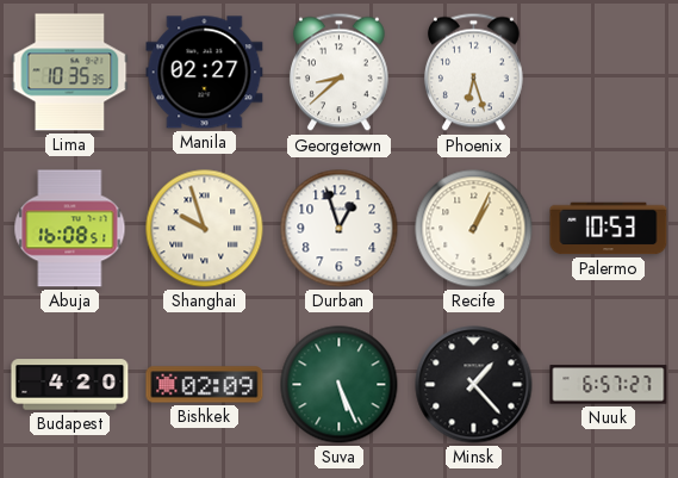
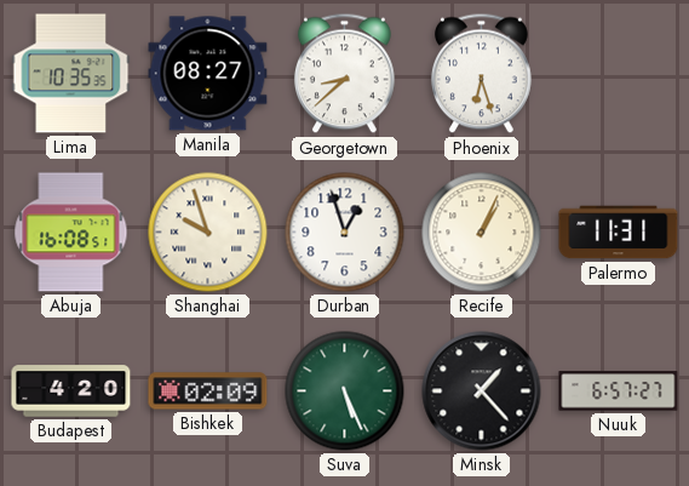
Manila: 02:27 -> 08:27
Palermo: 10:53 -> 11:31
